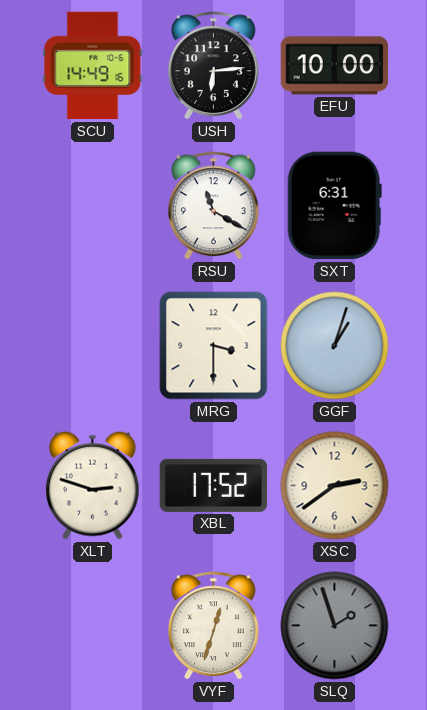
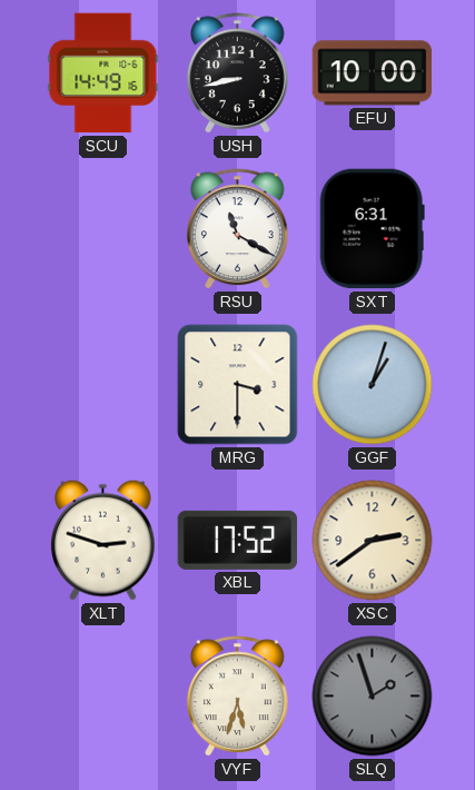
USH: 6:14 -> 8:43
VYF: 12:33 -> 5:33
